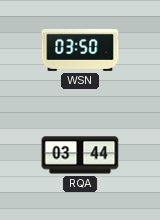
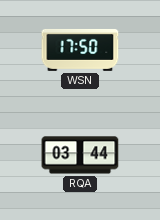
WSN: 03:50 -> 17:50
